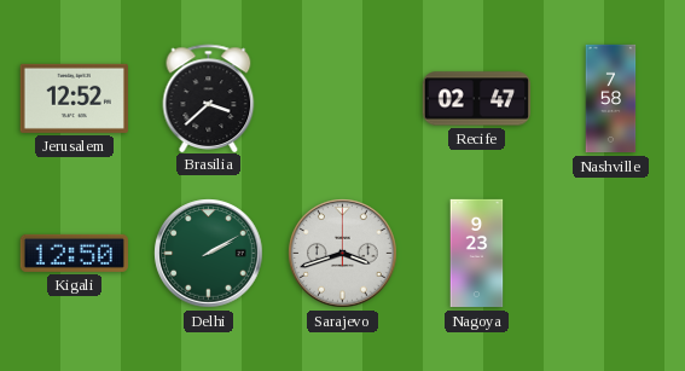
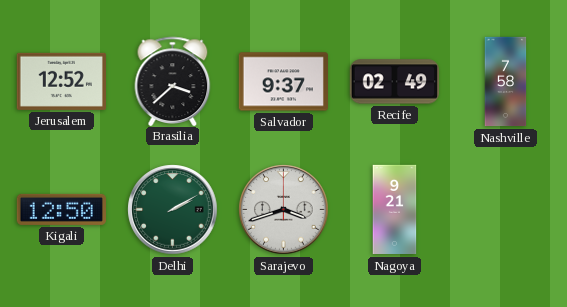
Salvador: none -> 9:37
Recife: 02:47 -> 02:49
Nagoya: 9:23 -> 9:21
